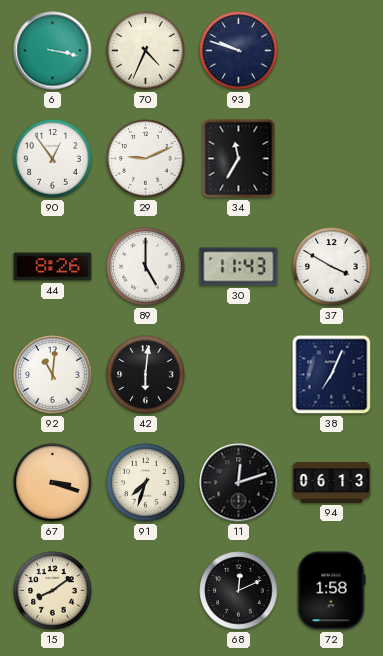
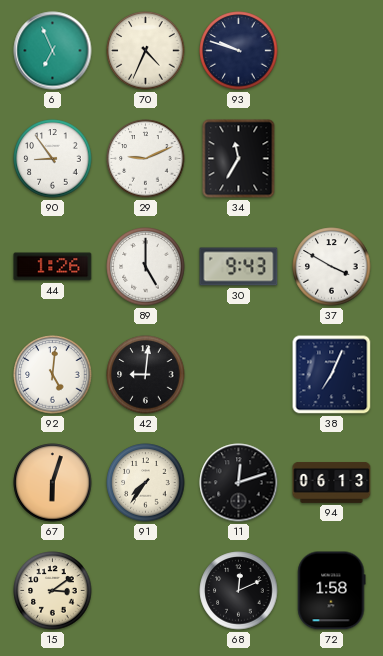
6: 3:17 -> 6:56
90: 12:54 -> 8:54
44: 8:26 -> 1:26
30: 11:43 -> 9:43
92: 11:01 -> 5:01
42: 6:01 -> 9:01
67: 3:18 -> 6:03
91: 7:33 -> 7:36
15: 8:09 -> 3:09
